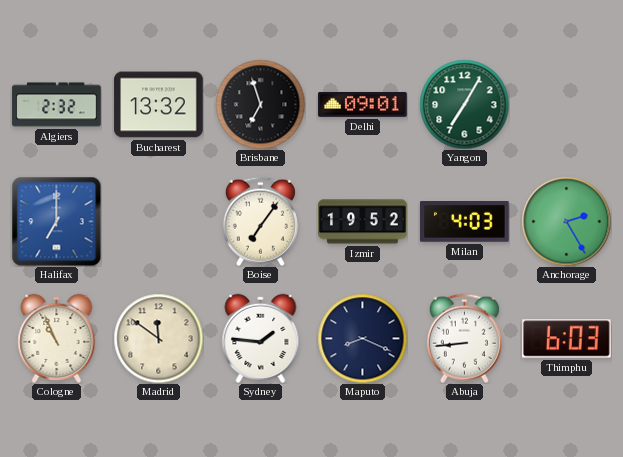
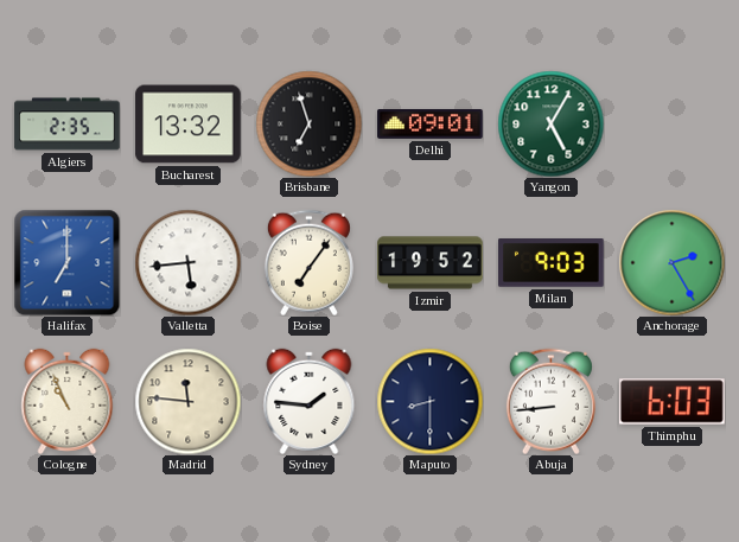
Algiers: 2:32 -> 2:35
Yangon: 7:05 -> 5:05
Valletta: none -> 5:44
Milan: 4:03 -> 9:03
Madrid: 11:51 -> 11:46
Maputo: 8:19 -> 8:30
